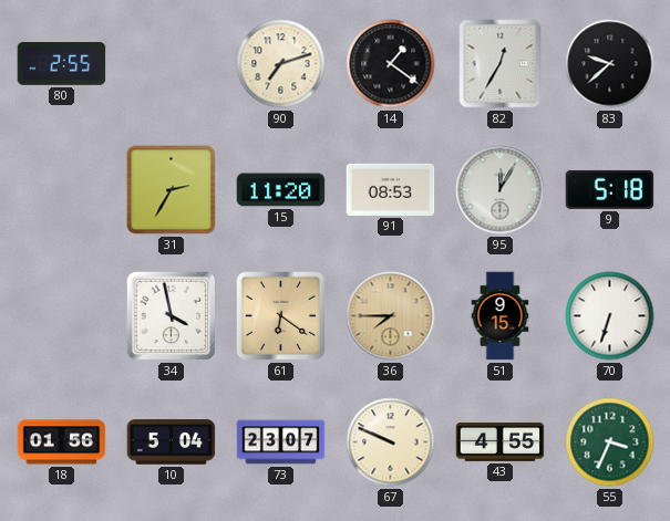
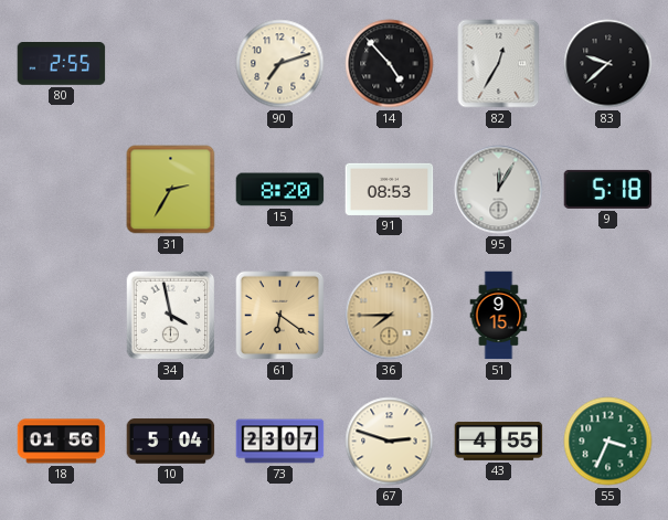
14: 1:21 -> 4:53
15: 11:20 -> 8:20
70: 6:33 -> none
67: 9:49 -> 2:48
